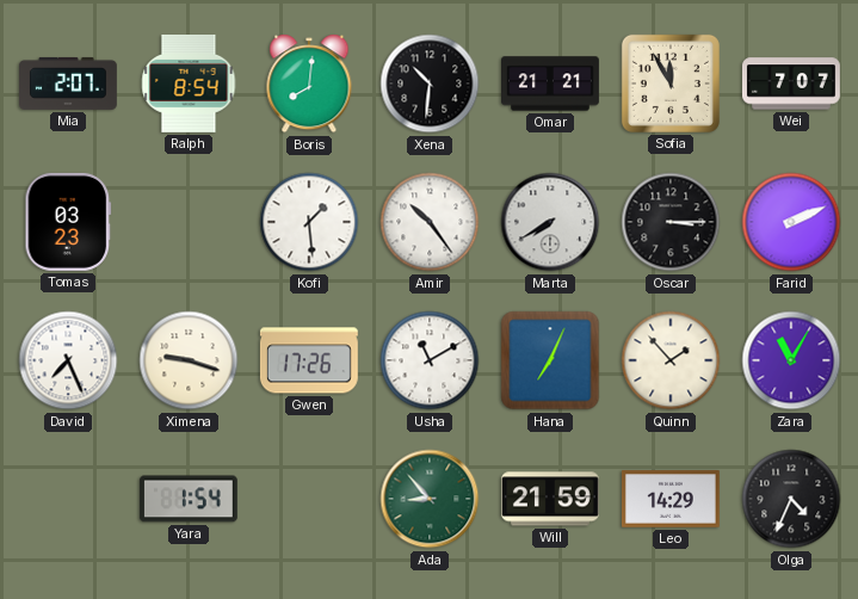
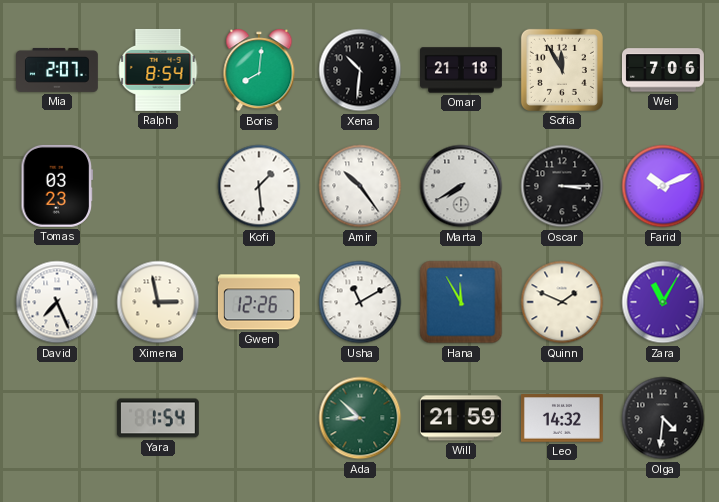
Omar: 21:21 -> 21:18
Wei: 7:07 -> 7:06
Farid: 2:11 -> 10:11
Ximena: 9:18 -> 2:58
Gwen: 17:26 -> 12:26
Hana: 7:04 -> 11:55
Quinn: 1:53 -> 1:49
Ada: 8:53 -> 8:52
Leo: 14:29 -> 14:32
Olga: 4:34 -> 4:31
